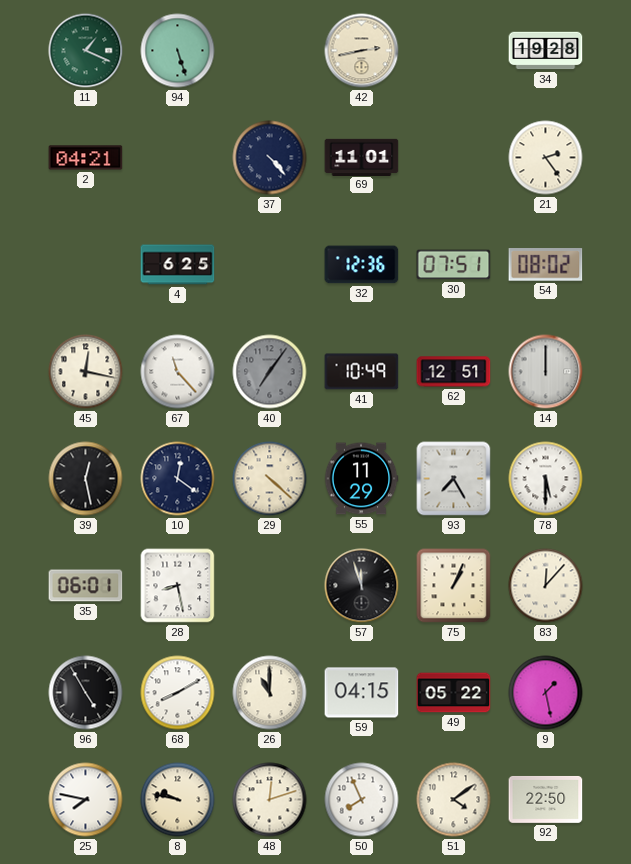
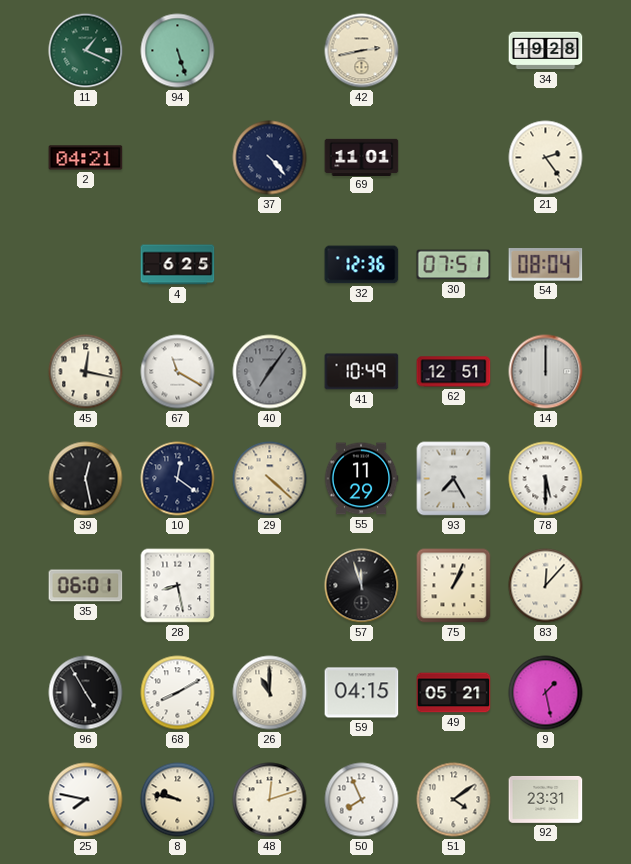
54: 08:02 -> 08:04
67: 11:23 -> 11:20
49: 05:22 -> 05:21
92: 22:50 -> 23:31
